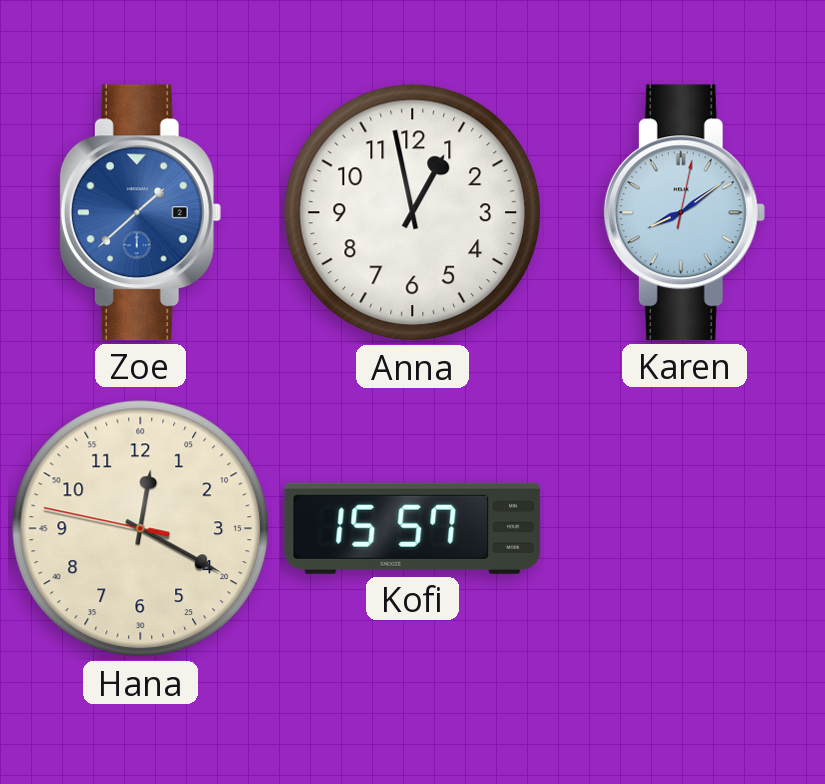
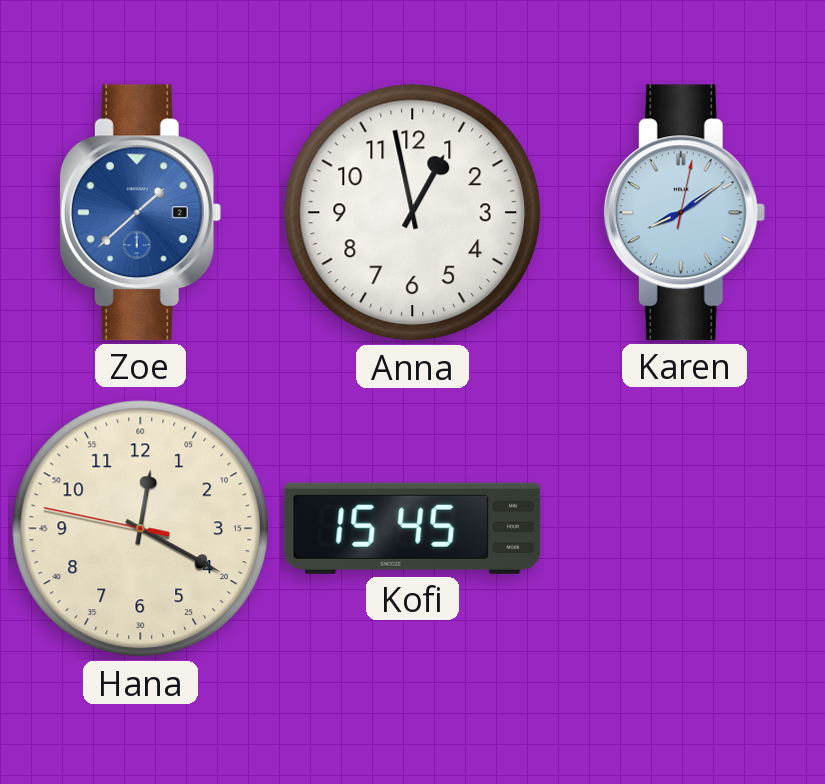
Kofi: 15:57 -> 15:45
